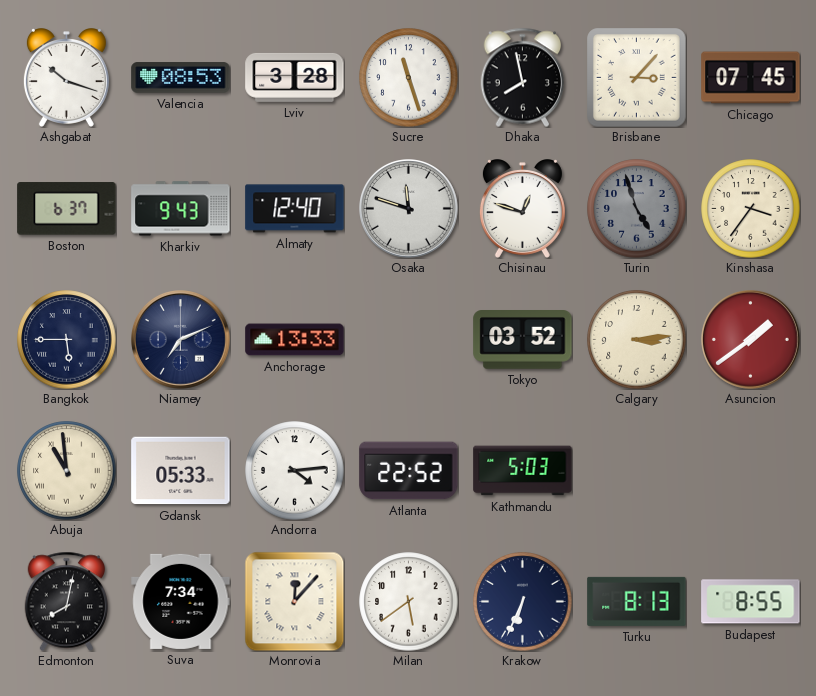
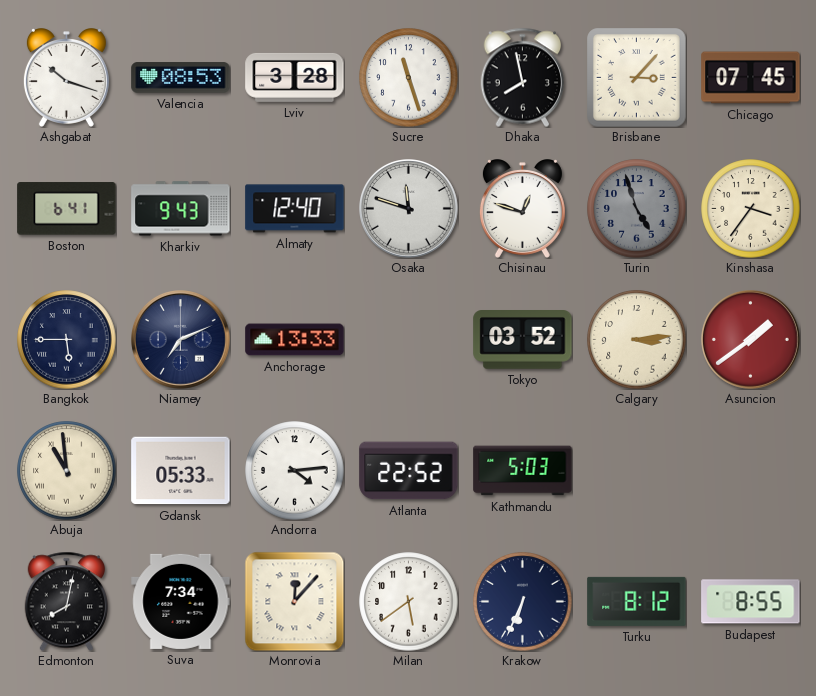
Boston: 6:37 -> 6:41
Turku: 8:13 -> 8:12
